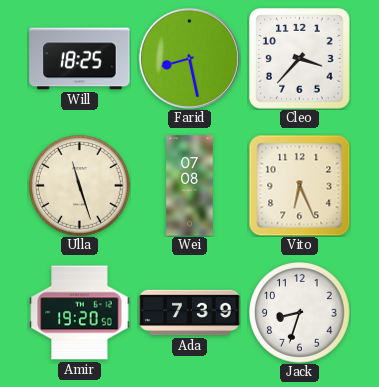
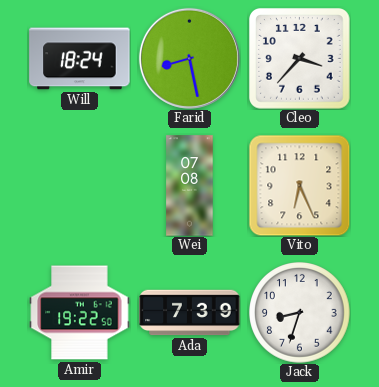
Will: 18:25 -> 18:24
Ulla: 11:27 -> none
Amir: 19:20 -> 19:22
